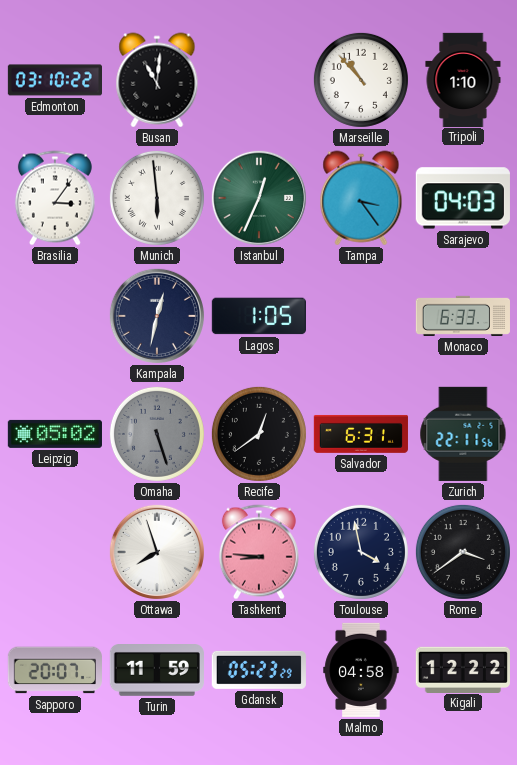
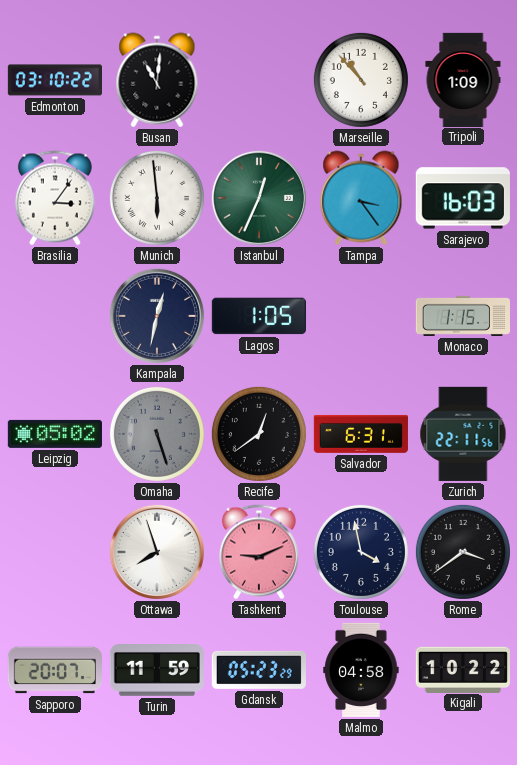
Tripoli: 1:10 -> 1:09
Sarajevo: 04:03 -> 16:03
Monaco: 6:33 -> 1:15
Tashkent: 8:46 -> 9:11
Kigali: 12:22 -> 10:22
